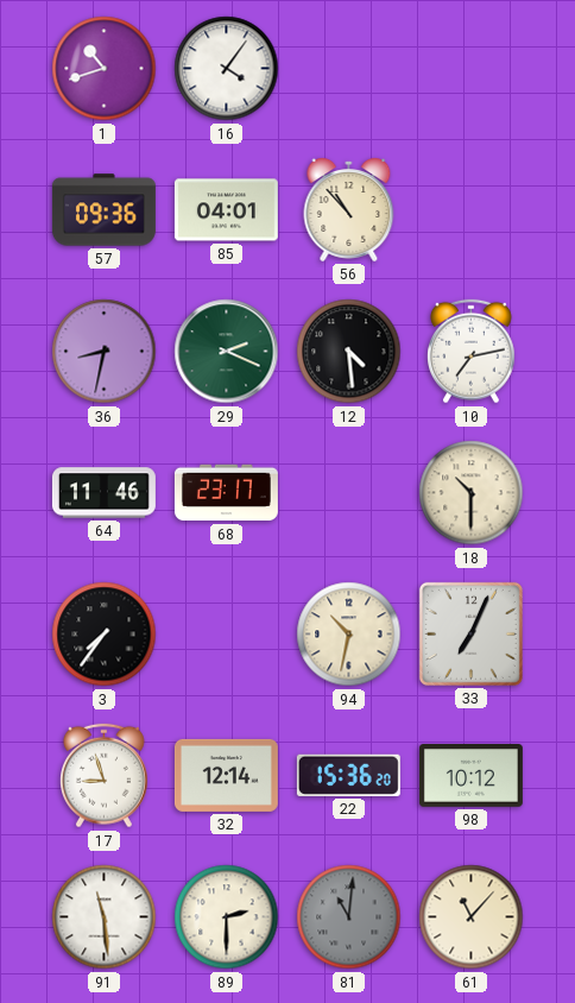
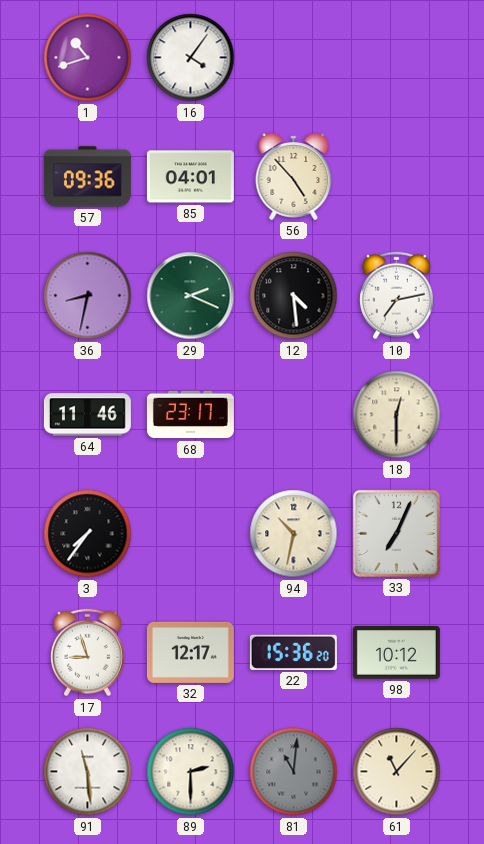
56: 10:53 -> 4:53
18: 10:30 -> 12:30
32: 12:14 -> 12:17
